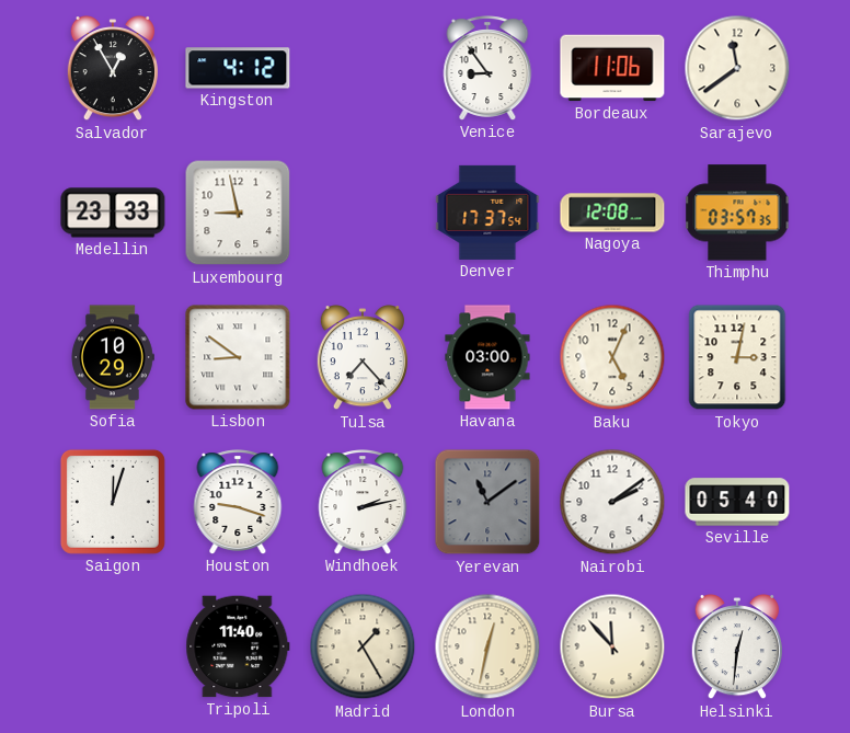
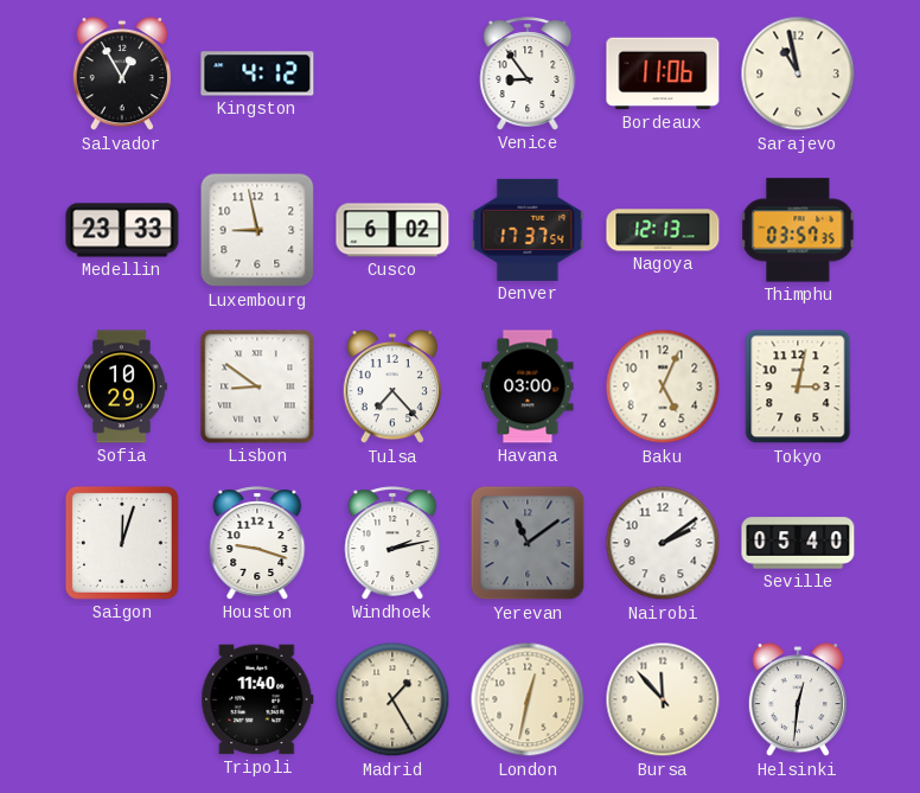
Sarajevo: 11:39 -> 10:58
Cusco: none -> 6:02
Nagoya: 12:08 -> 12:13
